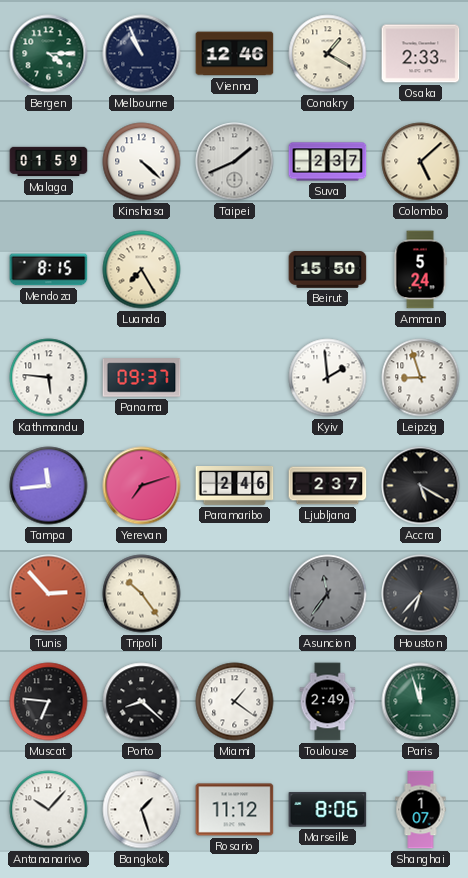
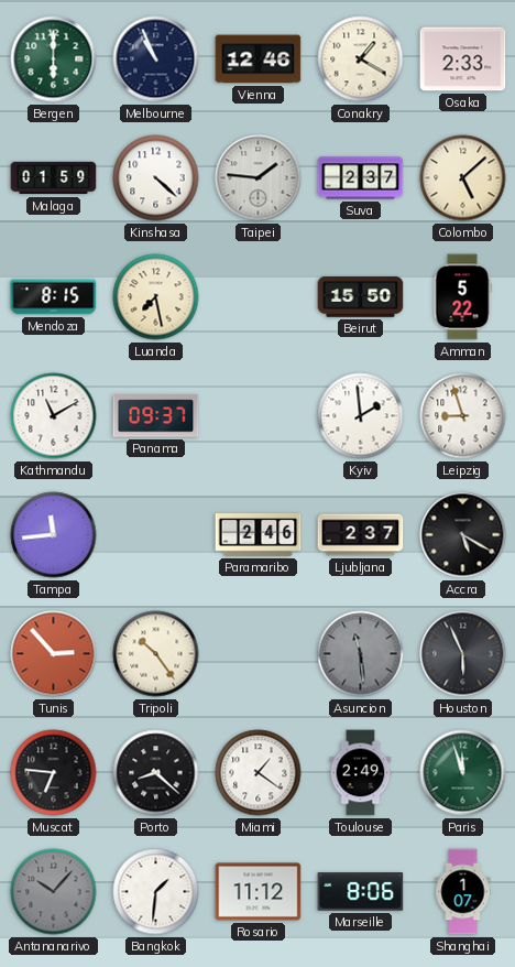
Bergen: 4:15 -> 6:00
Taipei: 1:41 -> 1:46
Luanda: 7:25 -> 7:28
Amman: 5:24 -> 5:22
Kathmandu: 5:46 -> 11:10
Yerevan: 7:12 -> none
Asuncion: 11:36 -> 11:29
Houston: 6:37 -> 5:56
Antananarivo dial: white -> grey
Bangkok: 1:27 -> 1:31
